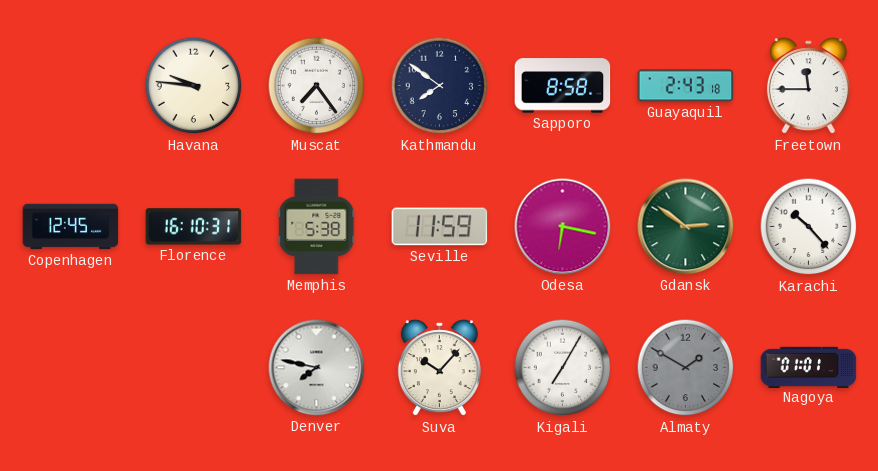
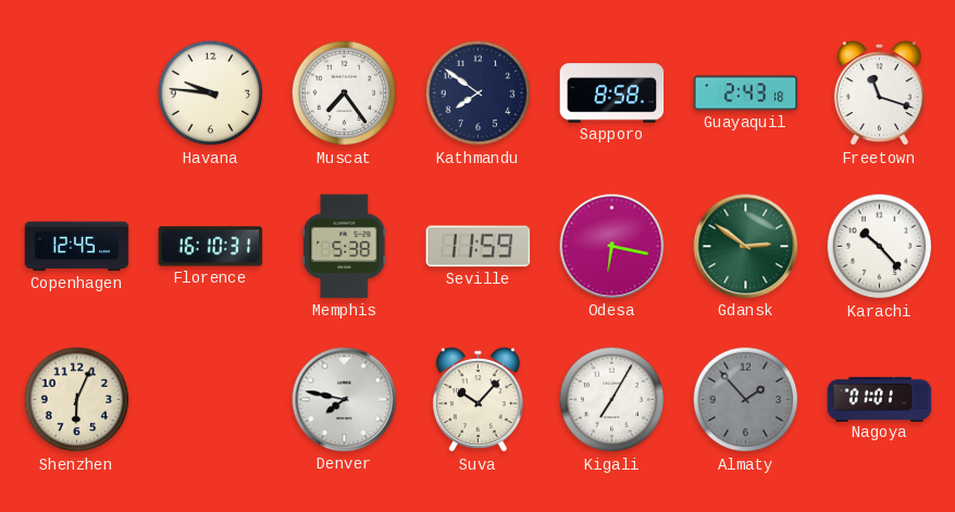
Freetown: 11:45 -> 11:18
Shenzhen: none -> 6:04
Almaty: 1:50 -> 1:53
